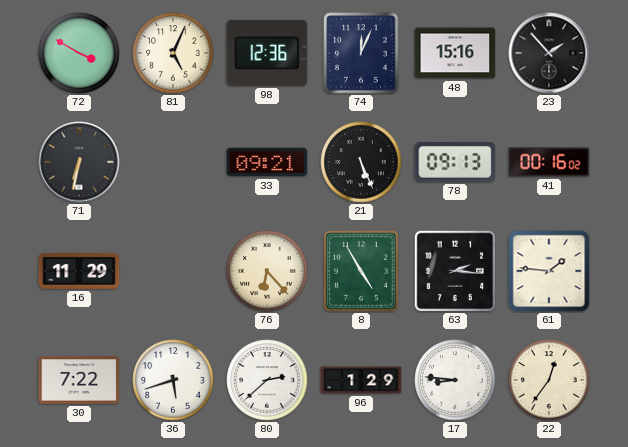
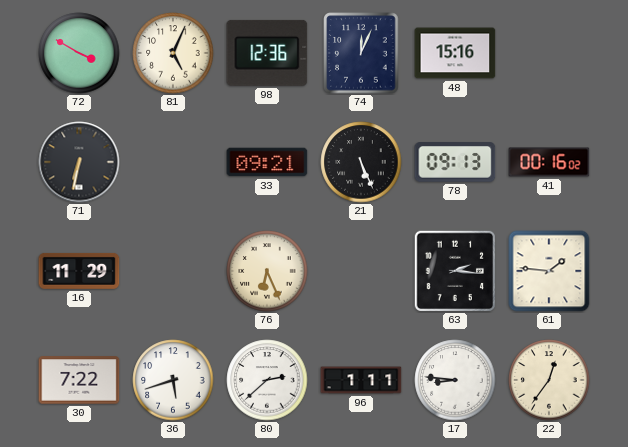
23: 1:53 -> none
76: 6:23 -> 6:26
8: 4:55 -> none
96: 1:29 -> 1:11
